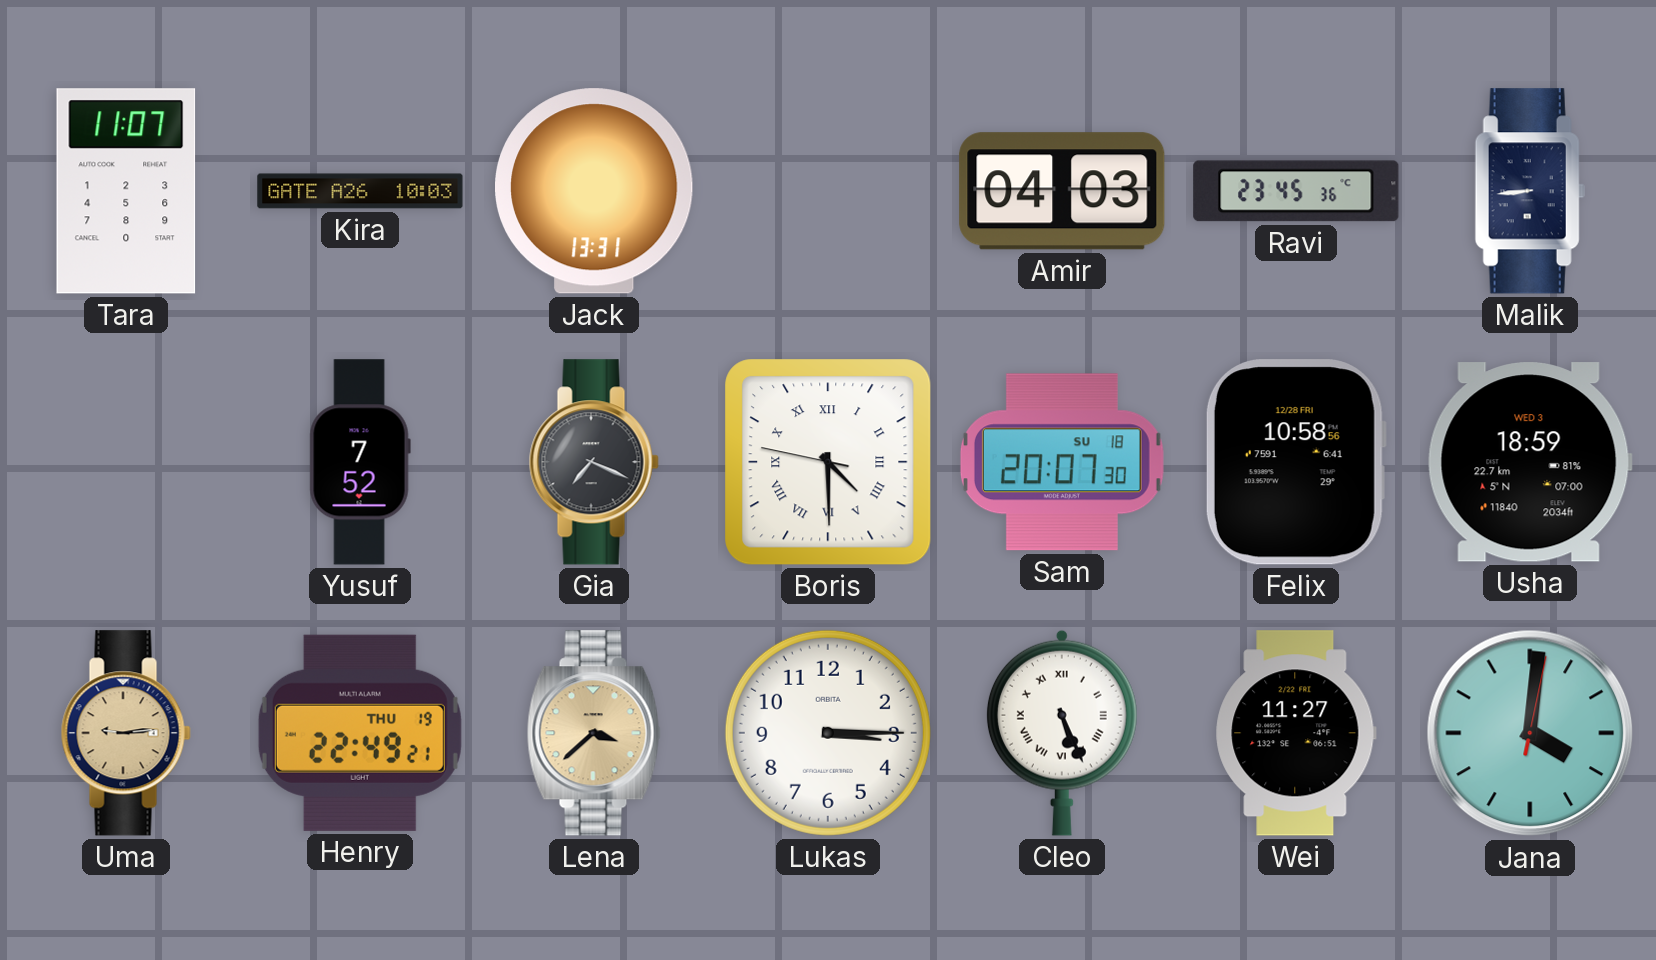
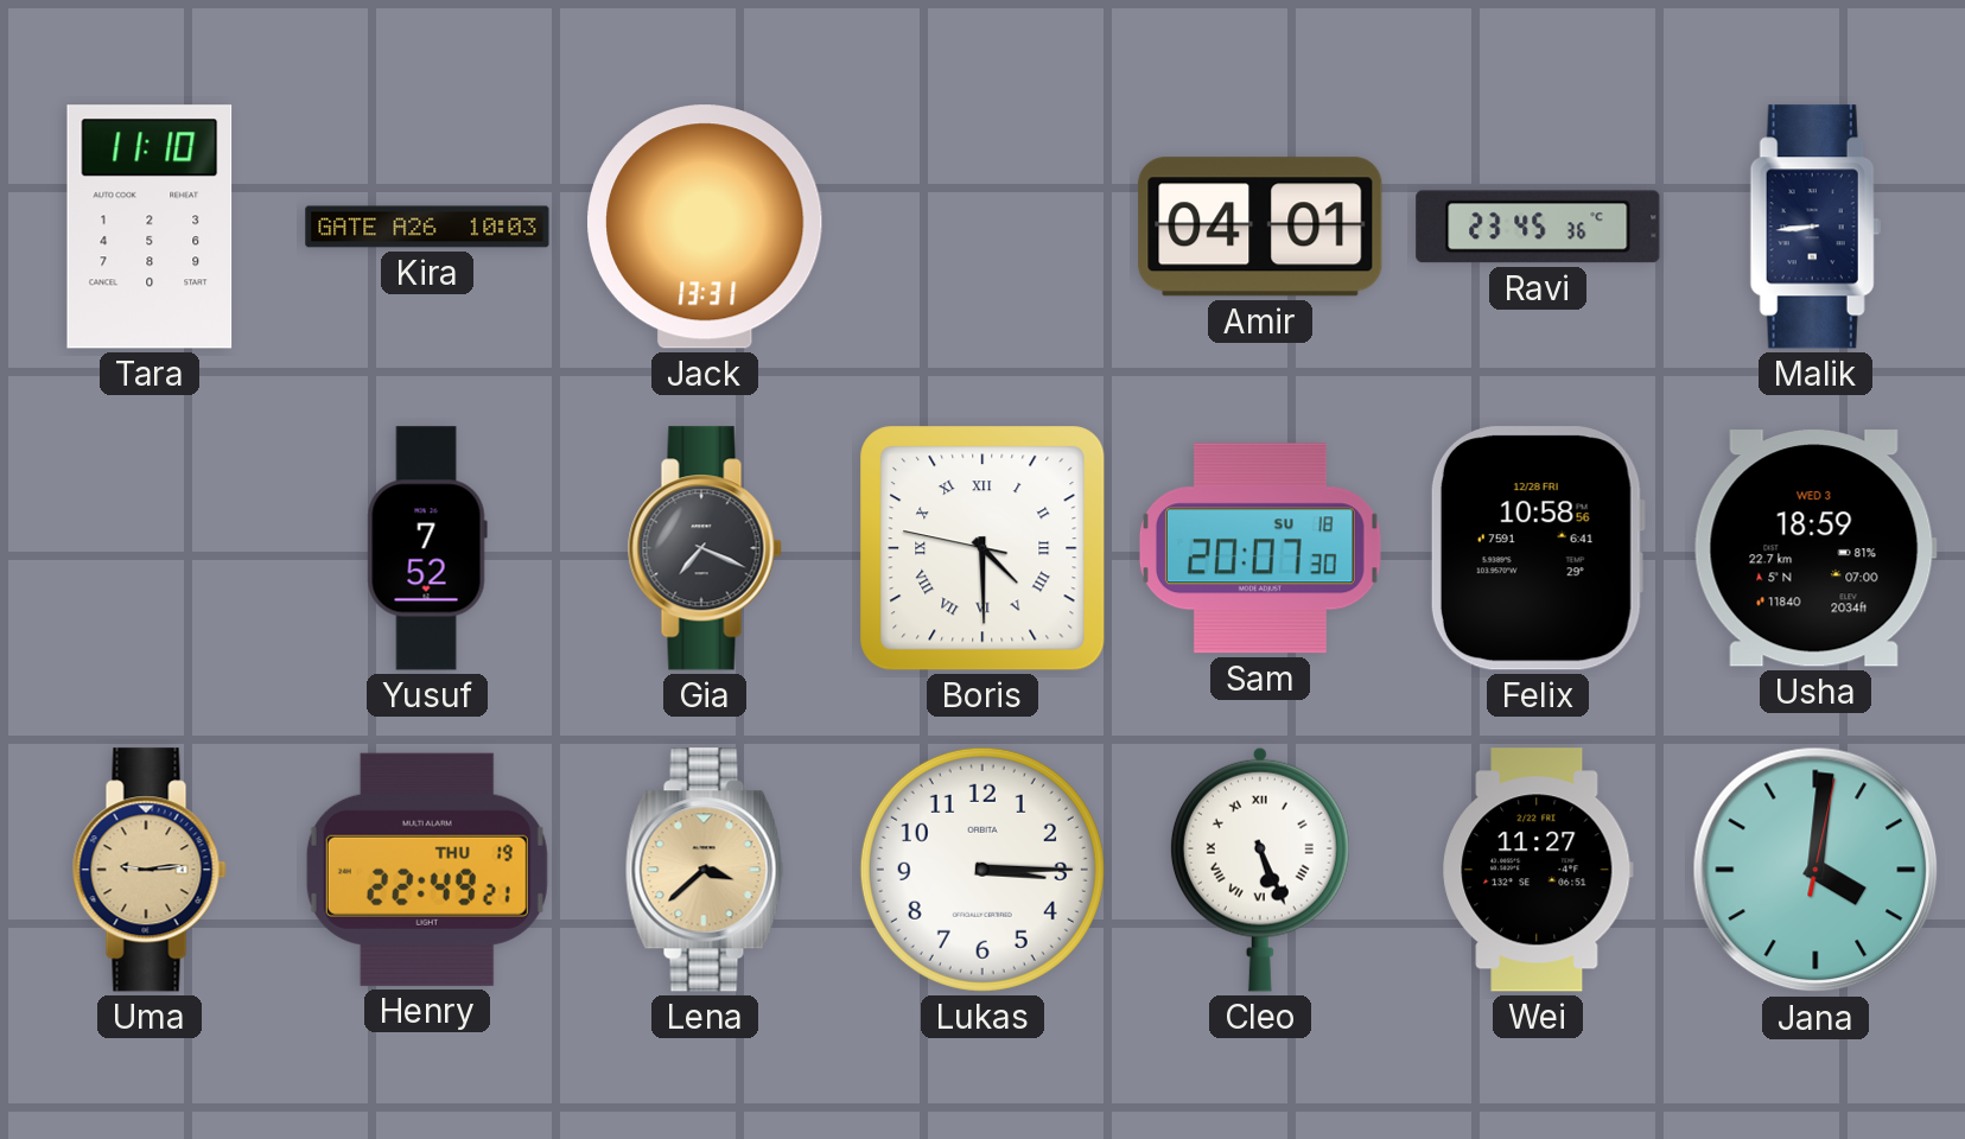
Tara: 11:07 -> 11:10
Amir: 04:03 -> 04:01
